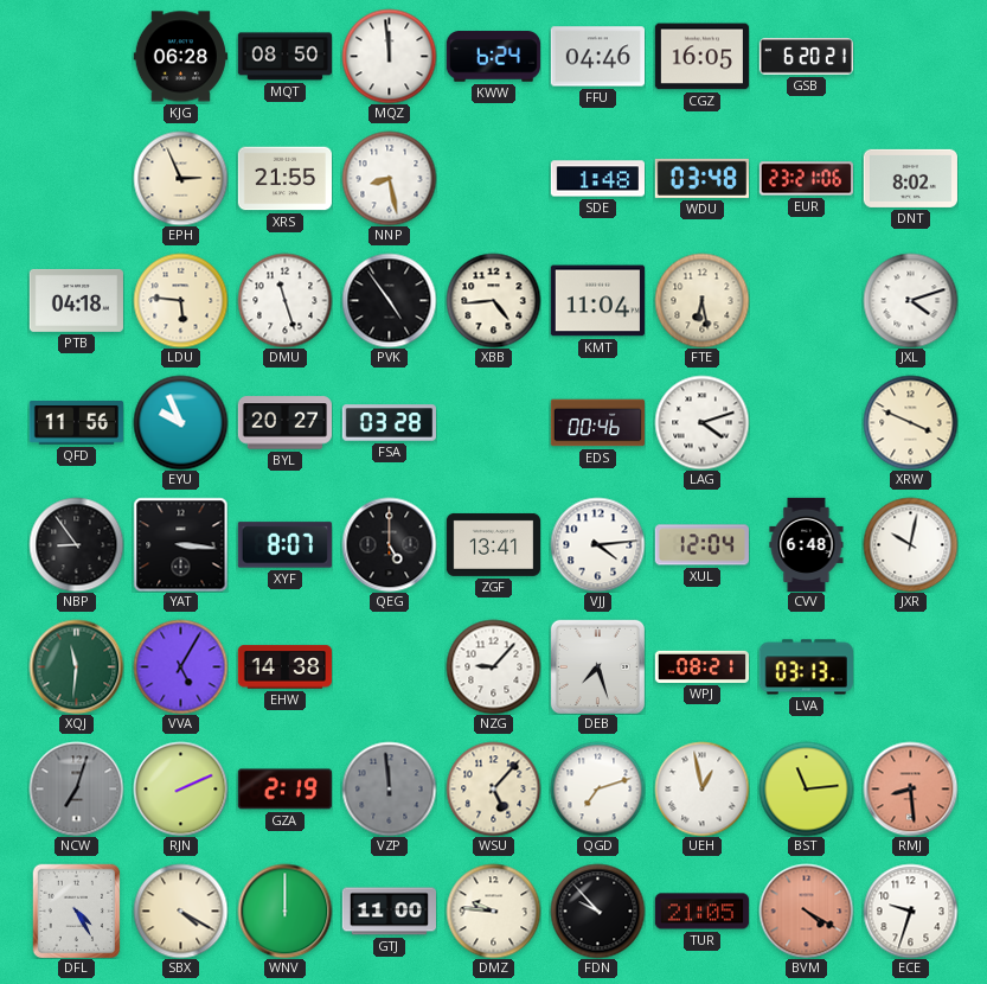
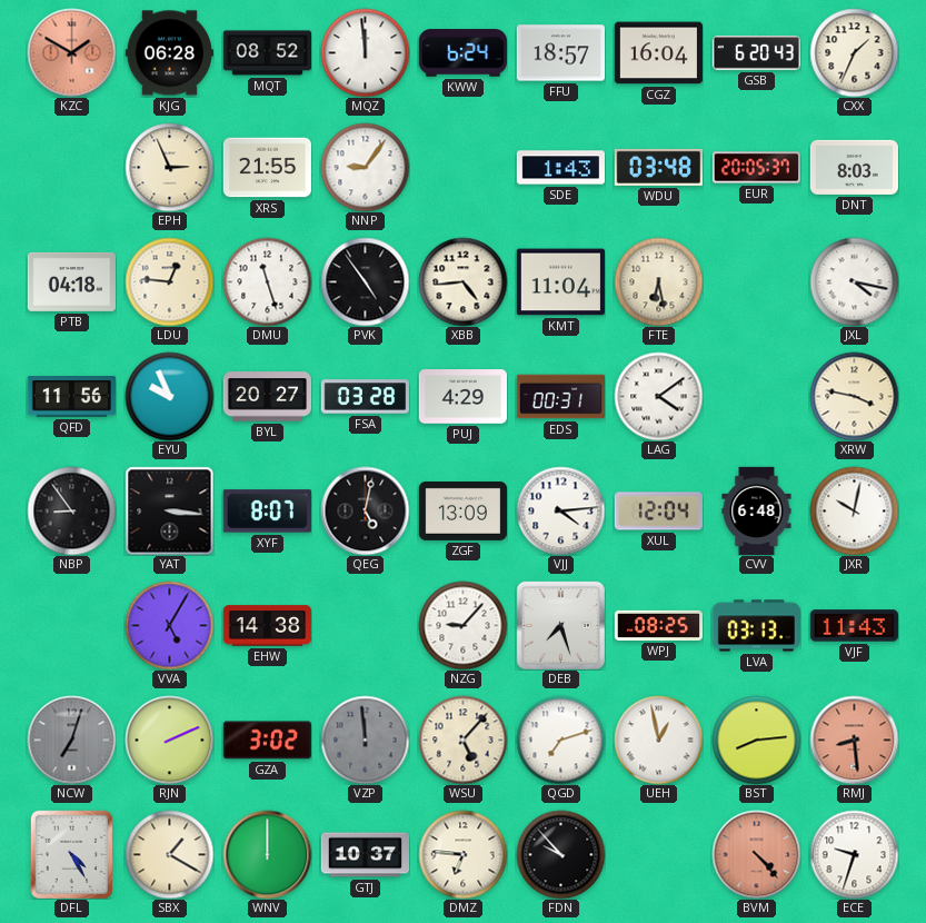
KZC: none -> 1:50
MQT: 08:50 -> 08:52
FFU: 04:46 -> 18:57
CGZ: 16:05 -> 16:04
GSB: 6:20:21 -> 6:20:43
CXX: none -> 1:34
NNP: 8:28 -> 9:06
SDE: 1:48 -> 1:43
EUR: 23:21 -> 20:05
DNT: 8:02 -> 8:03
LDU: 5:46 -> 12:46
JXL: 4:12 -> 4:17
PUJ: none -> 4:29
EDS: 00:46 -> 00:31
LAG: 4:12 -> 4:09
XRW: 3:49 -> 3:47
QEG: 5:00 -> 5:02
ZGF: 13:41 -> 13:09
XQJ: 11:31 -> none
WPJ: 08:21 -> 08:25
VJF: none -> 11:43
GZA: 2:19 -> 3:02
BST: 11:14 -> 8:14
SBX: 4:20 -> 1:20
GTJ: 11:00 -> 10:37
DMZ: 9:46 -> 6:46
TUR: 21:05 -> none
BVM: 4:20 -> 4:23
